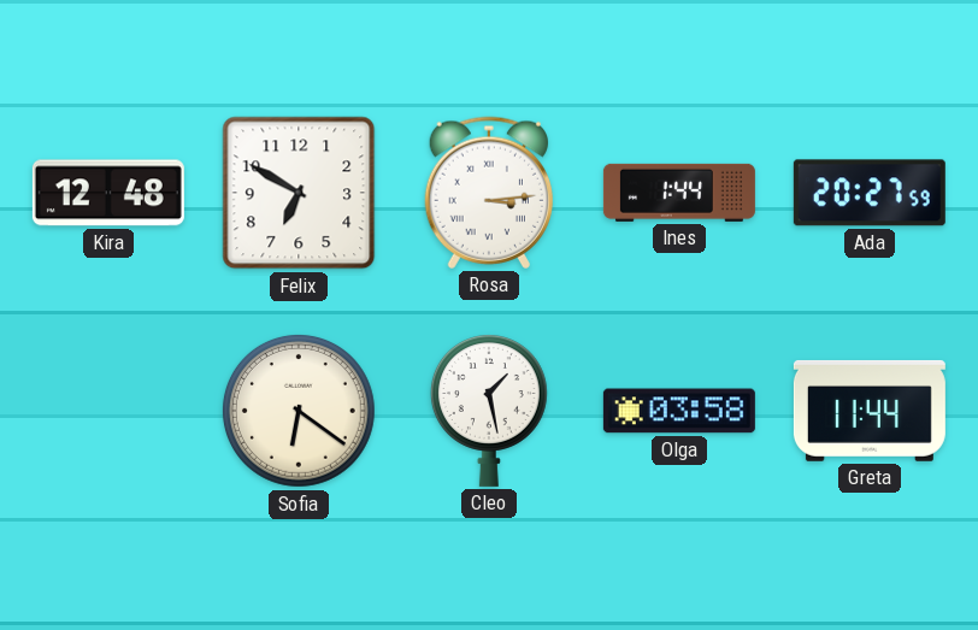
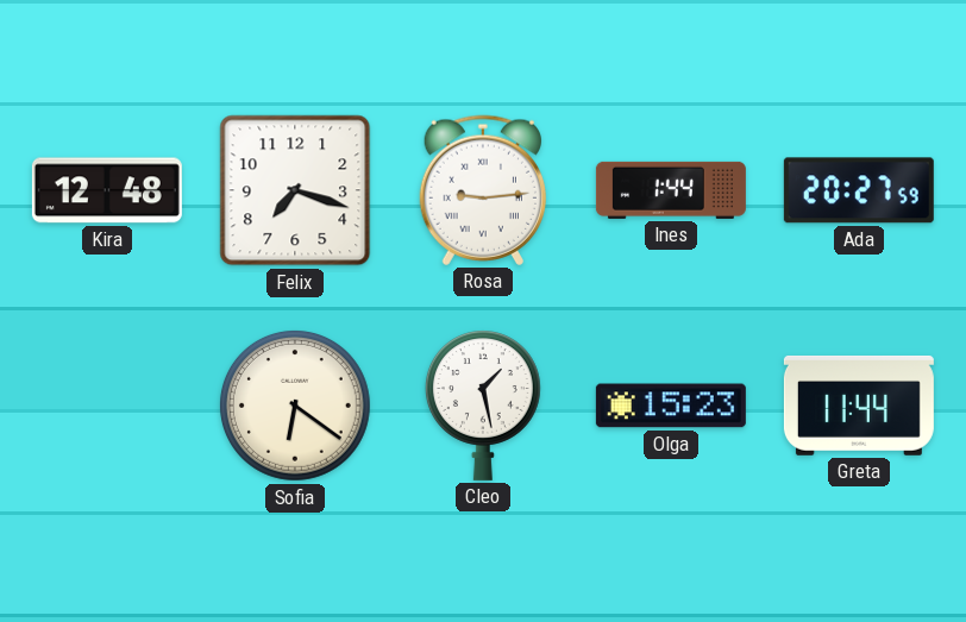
Felix: 6:50 -> 7:18
Rosa: 3:14 -> 9:14
Olga: 03:58 -> 15:23
